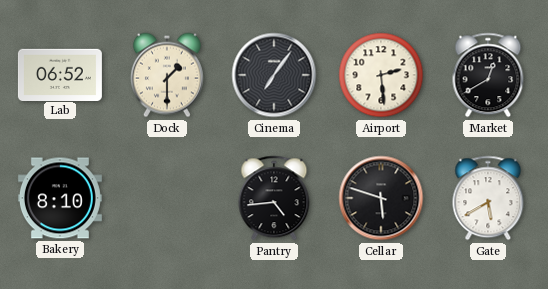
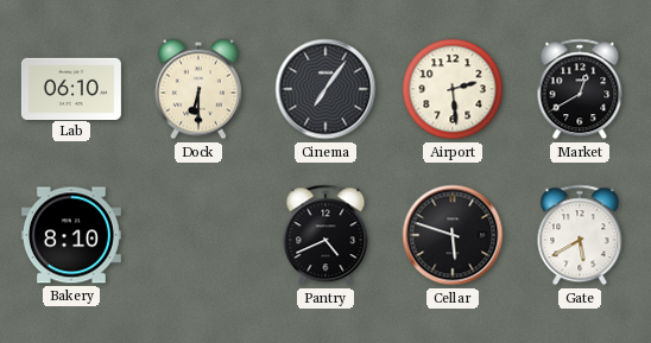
Lab: 06:52 -> 06:10
Dock: 1:30 -> 6:30
Pantry: 4:44 -> 4:41
